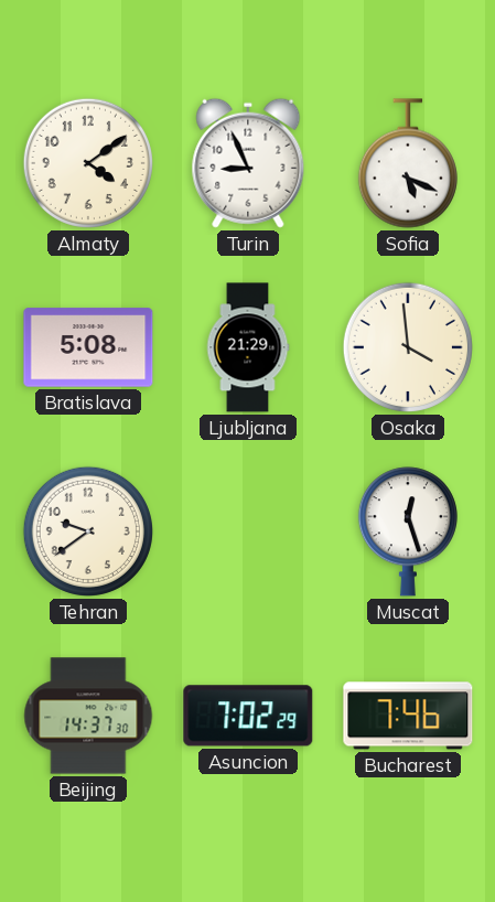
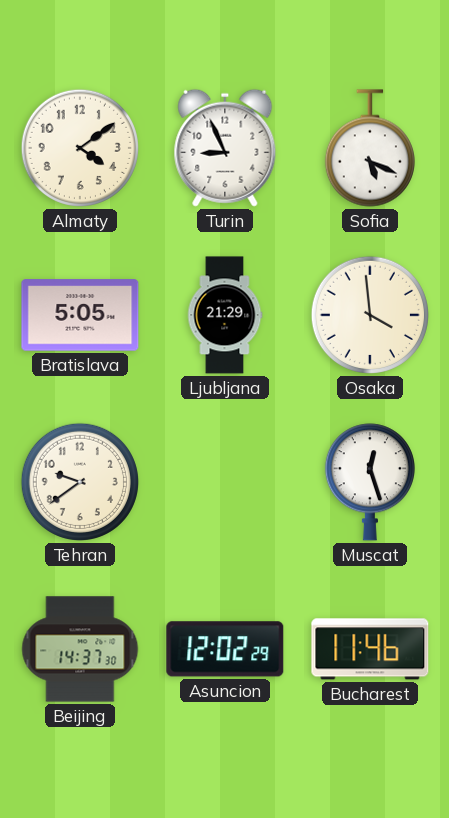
Bratislava: 5:08 -> 5:05
Asuncion: 7:02 -> 12:02
Bucharest: 7:46 -> 11:46
